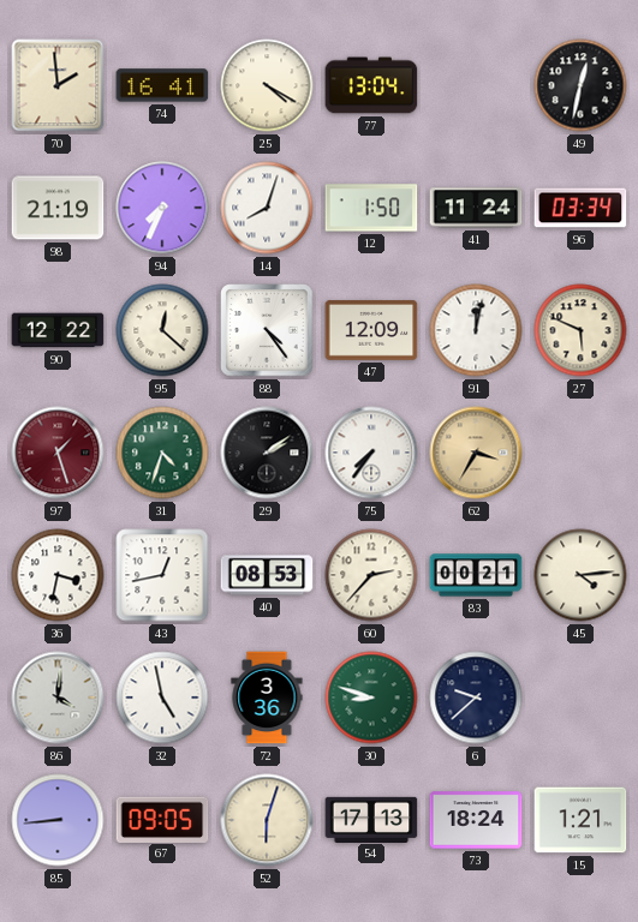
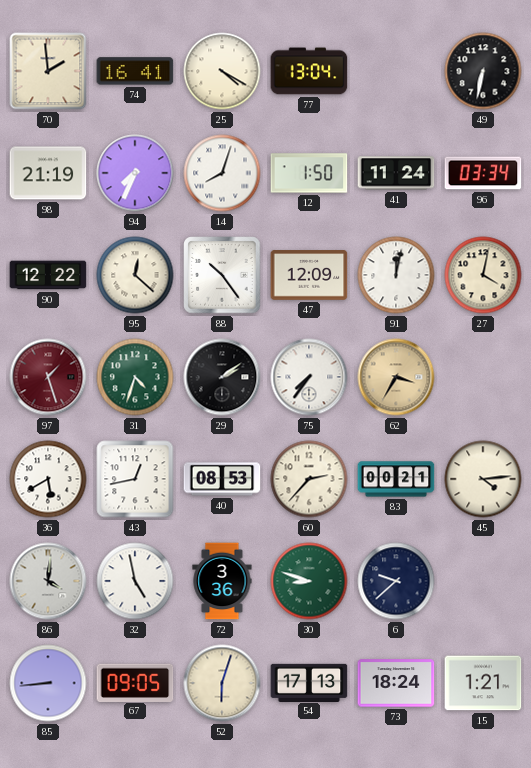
49: 12:32 -> 6:32
88: 4:24 -> 10:24
27: 5:49 -> 4:02
36: 3:32 -> 5:40
